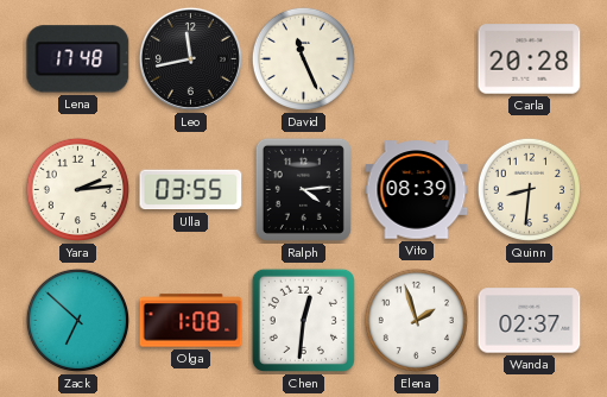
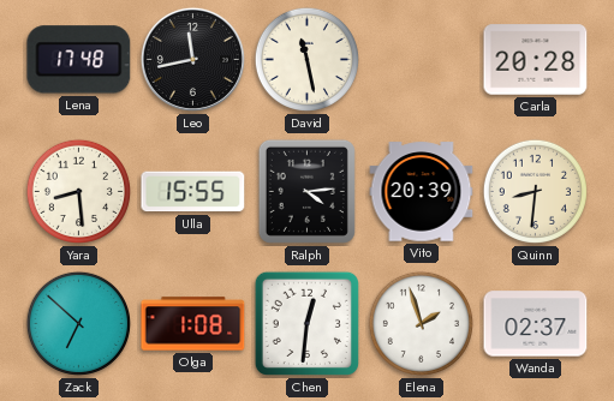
David: 11:26 -> 11:28
Yara: 2:14 -> 8:29
Ulla: 03:55 -> 15:55
Vito: 08:39 -> 20:39
